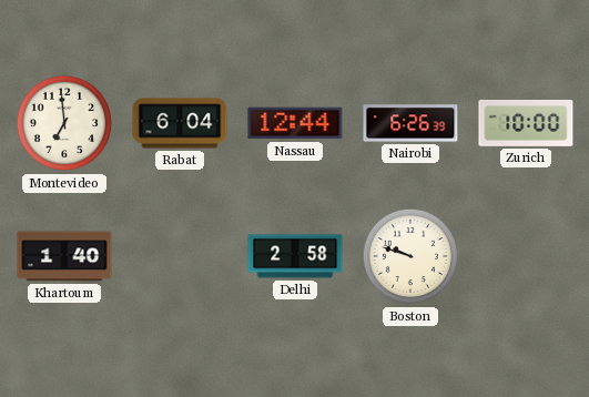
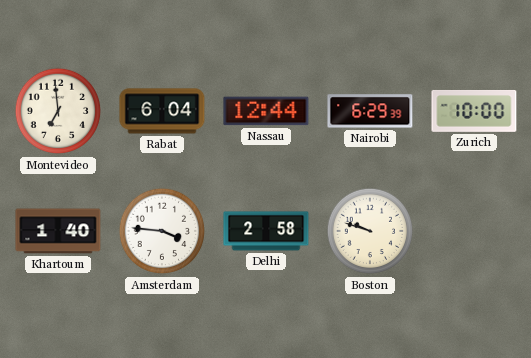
Nairobi: 6:26 -> 6:29
Amsterdam: none -> 3:46
